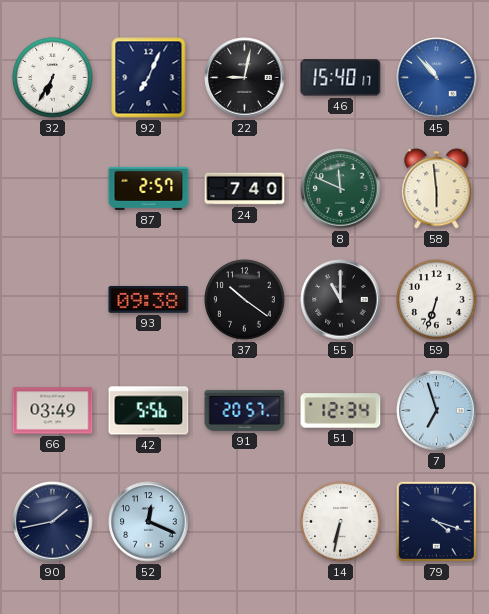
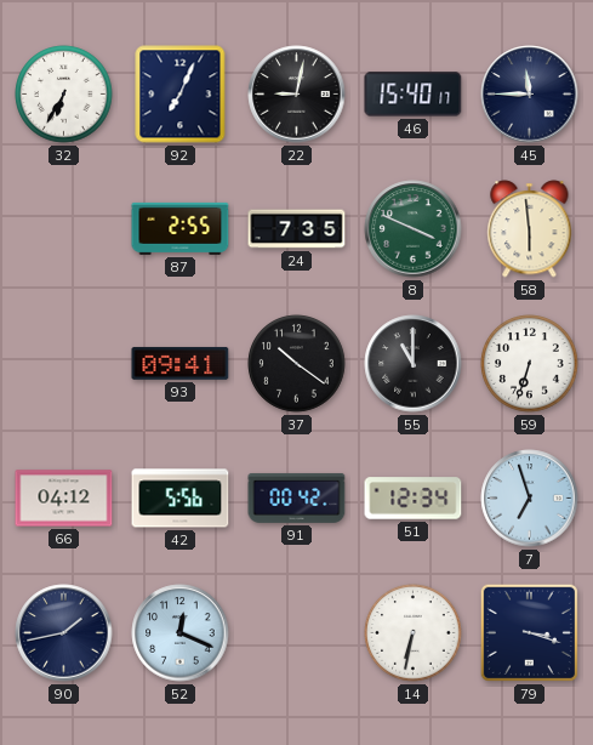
45: 10:53 -> 11:45
45 dial: blue -> navy
87: 2:57 -> 2:55
24: 7:40 -> 7:35
8: 11:49 -> 3:49
93: 09:38 -> 09:41
66: 03:49 -> 04:12
91: 20:57 -> 00:42
79: 4:18 -> 3:18
